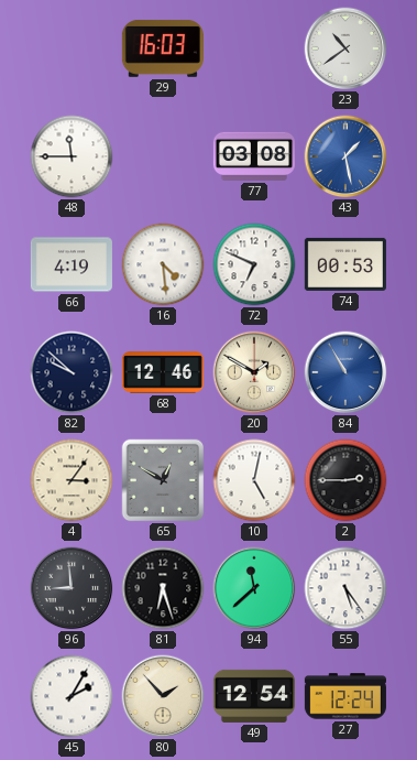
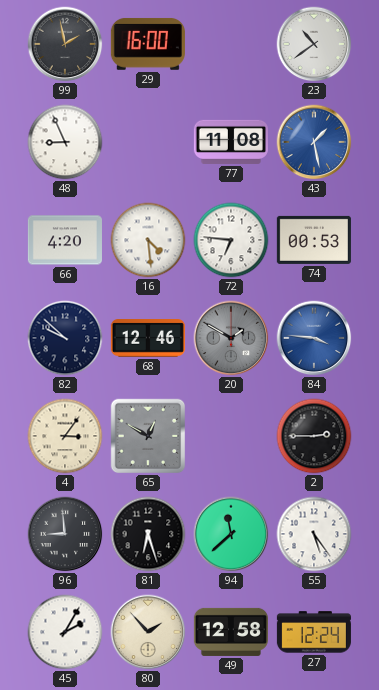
99: none -> 1:58
29: 16:03 -> 16:00
48: 11:45 -> 8:56
77: 03:08 -> 11:08
66: 4:19 -> 4:20
72: 6:49 -> 6:46
20 dial: cream -> grey
84: 10:55 -> 3:46
10: 5:02 -> none
49: 12:54 -> 12:58
